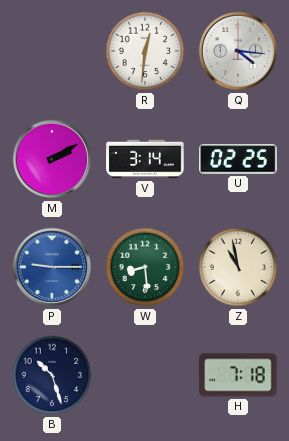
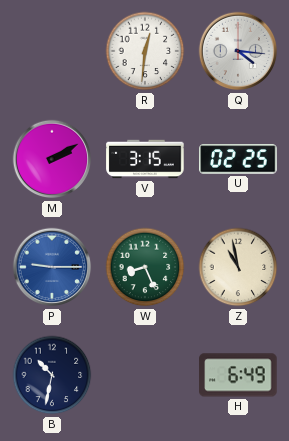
V: 3:14 -> 3:15
W: 8:29 -> 8:26
B: 10:27 -> 10:32
H: 7:18 -> 6:49
